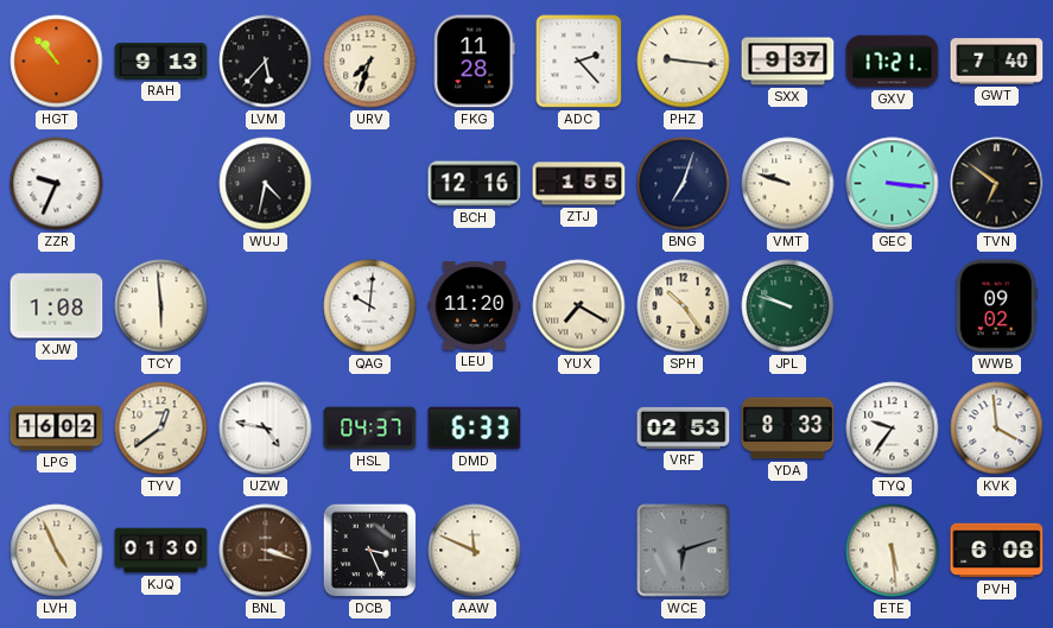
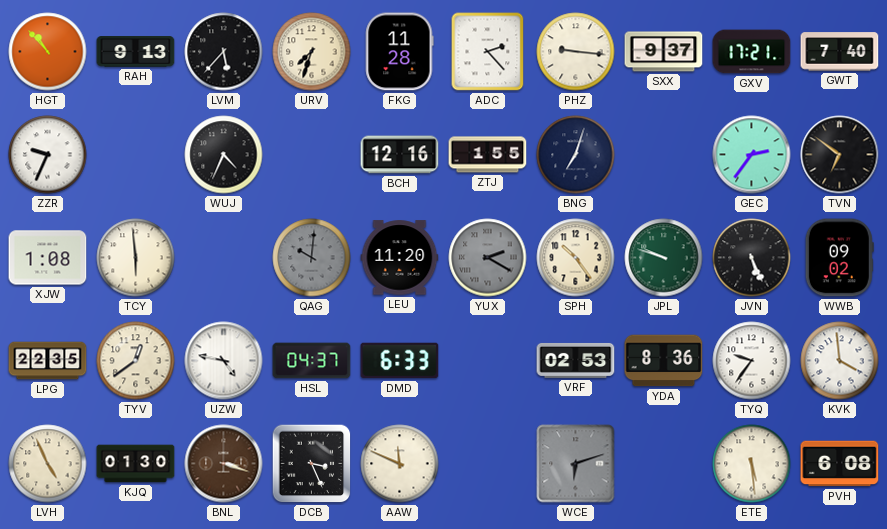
WUJ: 4:32 -> 4:34
VMT: 9:48 -> none
GEC: 3:16 -> 2:36
QAG dial: white -> grey
YUX: 7:20 -> 2:20
YUX dial: cream -> grey
JVN: none -> 5:26
LPG: 16:02 -> 22:35
YDA: 8:33 -> 8:36
